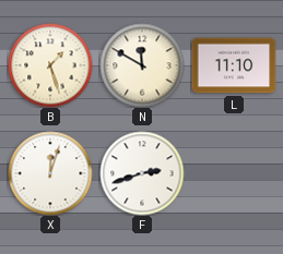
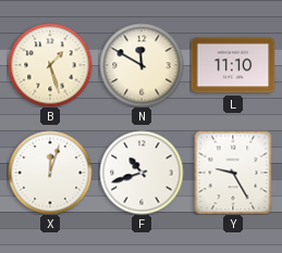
F: 2:42 -> 10:42
Y: none -> 9:25
